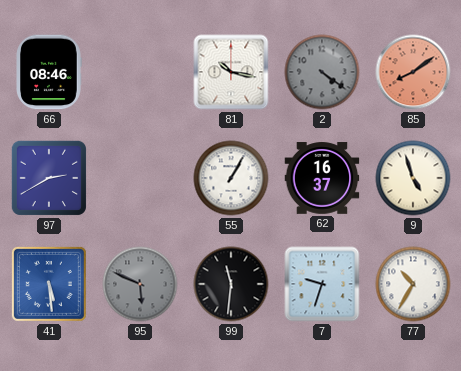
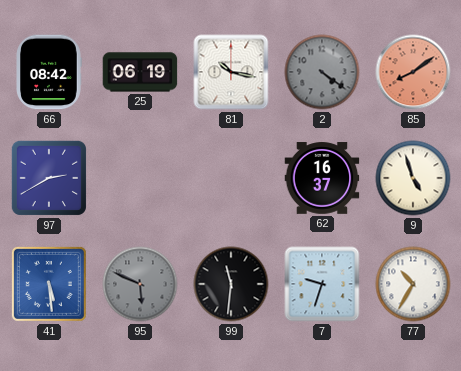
66: 08:46 -> 08:42
25: none -> 06:19
55: 1:05 -> none
